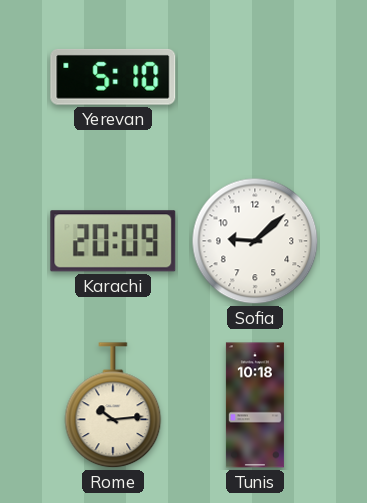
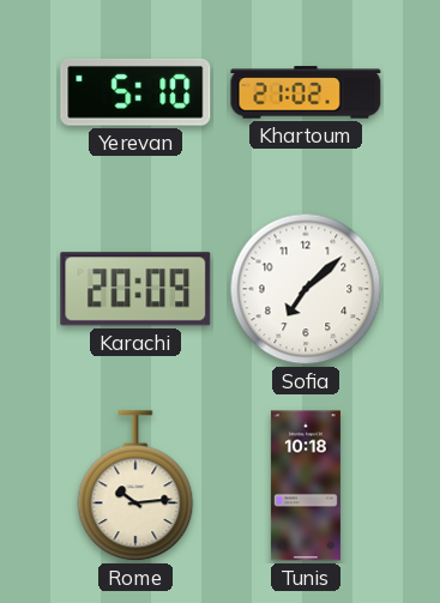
Khartoum: none -> 21:02
Sofia: 9:08 -> 7:08
